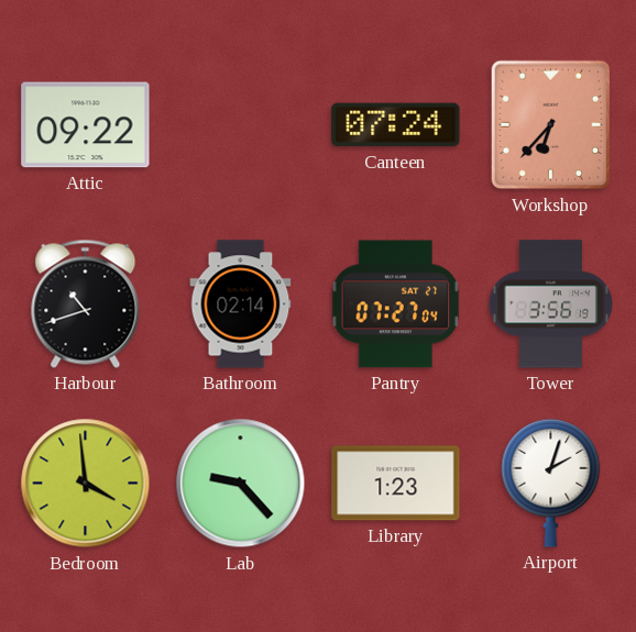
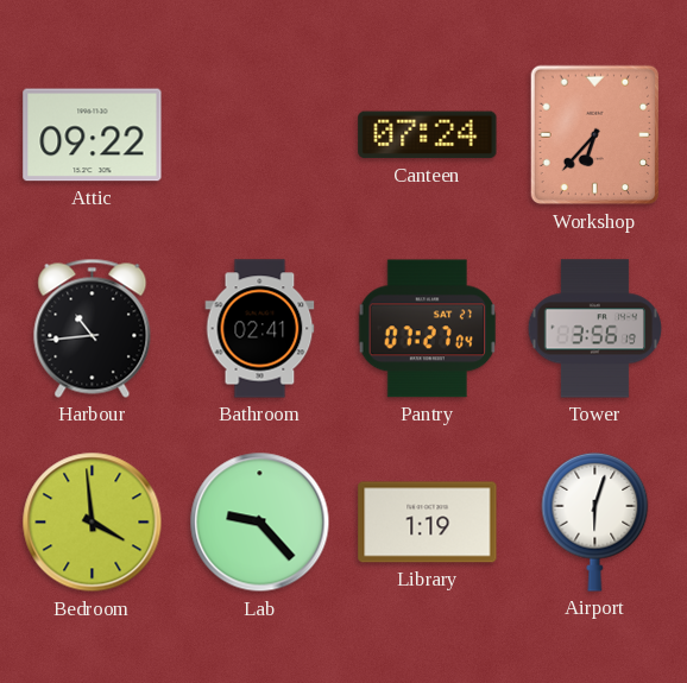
Harbour: 10:42 -> 10:44
Bathroom: 02:14 -> 02:41
Library: 1:23 -> 1:19
Airport: 2:03 -> 6:03
